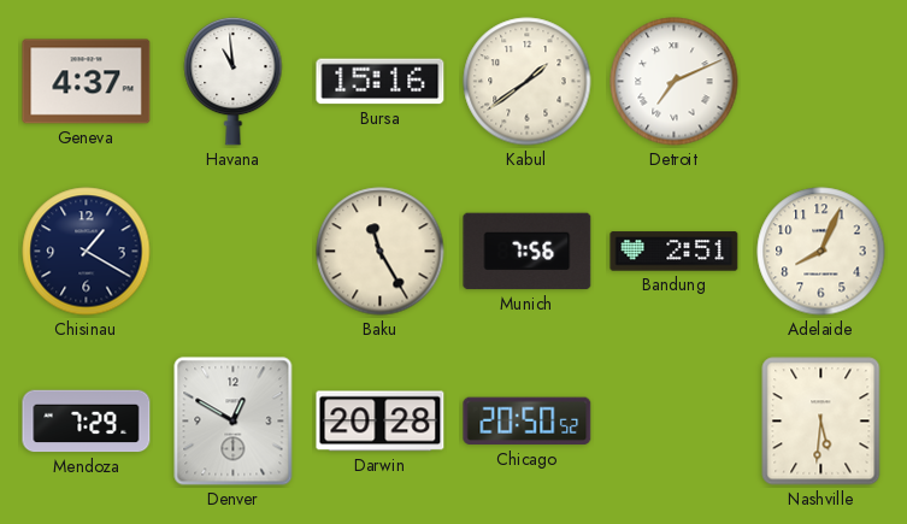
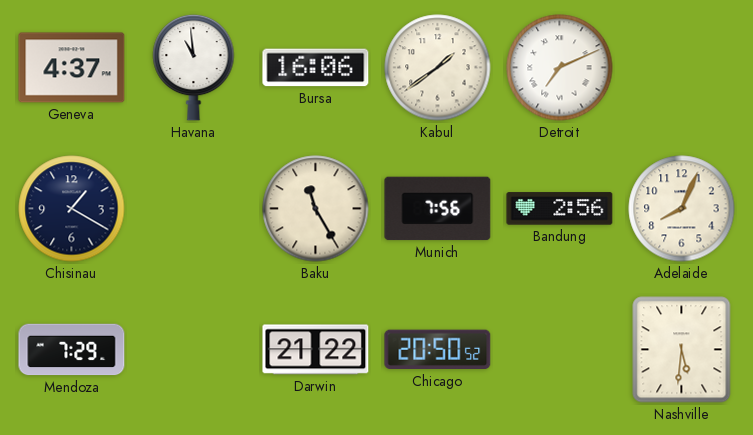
Bursa: 15:16 -> 16:06
Bandung: 2:51 -> 2:56
Denver: 12:50 -> none
Darwin: 20:28 -> 21:22
